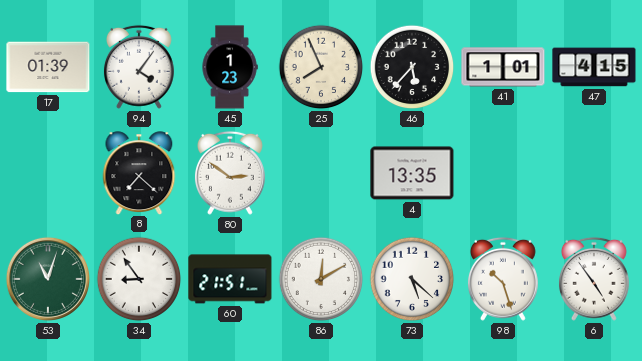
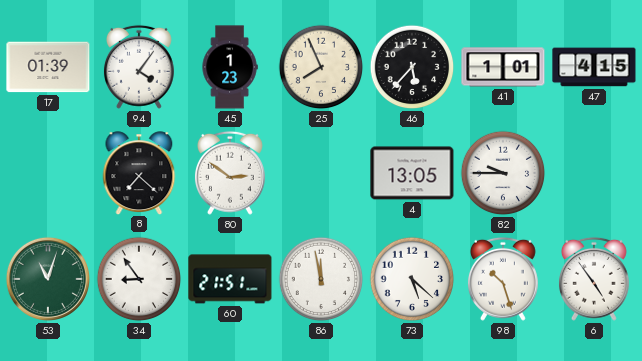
4: 13:35 -> 13:05
82: none -> 9:45
86: 12:10 -> 11:58
